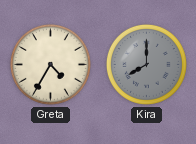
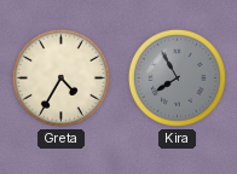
Kira: 8:00 -> 7:55
